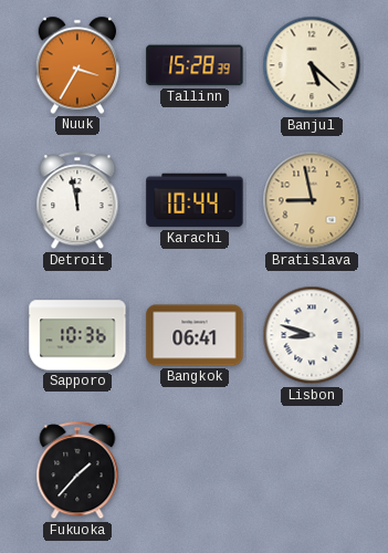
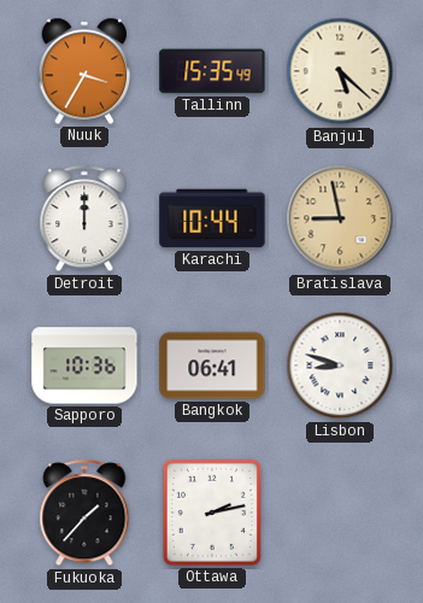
Tallinn: 15:28 -> 15:35
Detroit: 11:58 -> 12:00
Ottawa: none -> 2:13
